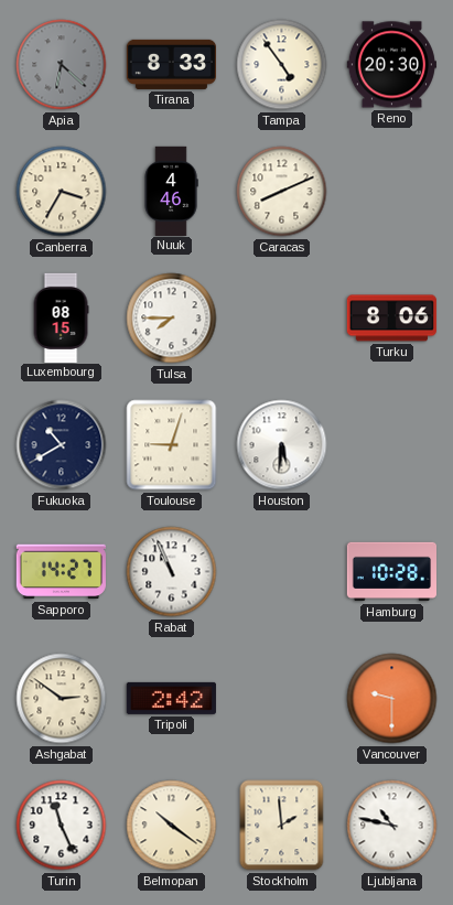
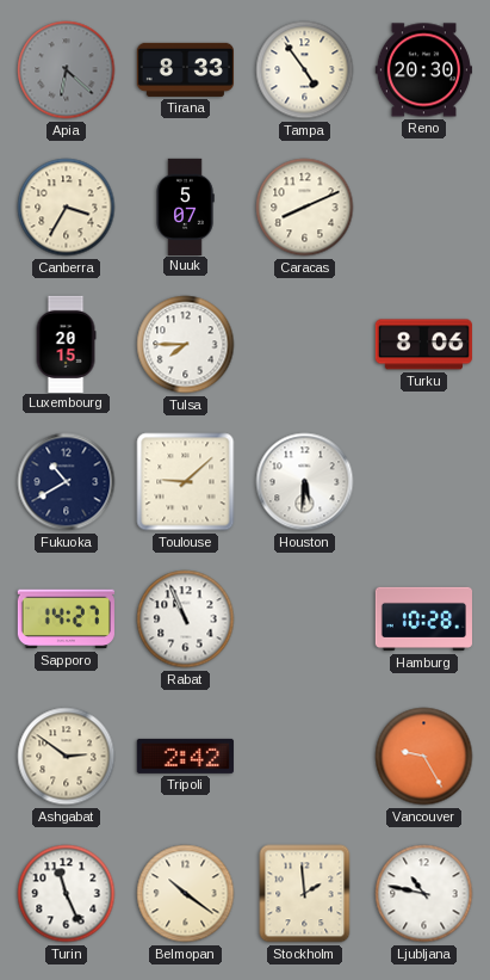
Nuuk: 4:46 -> 5:07
Luxembourg: 08:15 -> 20:15
Toulouse: 9:03 -> 9:08
Vancouver: 9:30 -> 9:25
